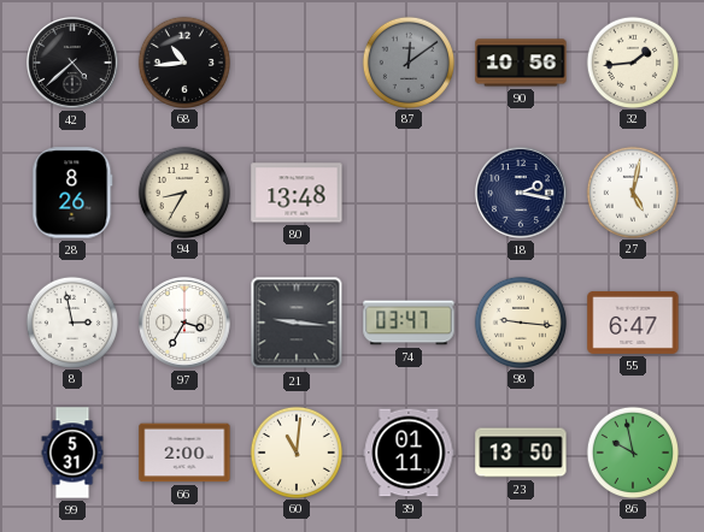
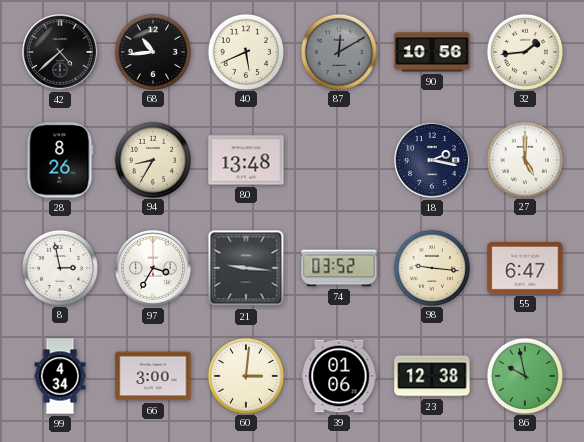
40: none -> 5:41
87: 12:09 -> 12:10
27: 5:02 -> 5:00
74: 03:47 -> 03:52
99: 5:31 -> 4:34
66: 2:00 -> 3:00
60: 11:01 -> 3:01
39: 01:11 -> 01:06
23: 13:50 -> 12:38
